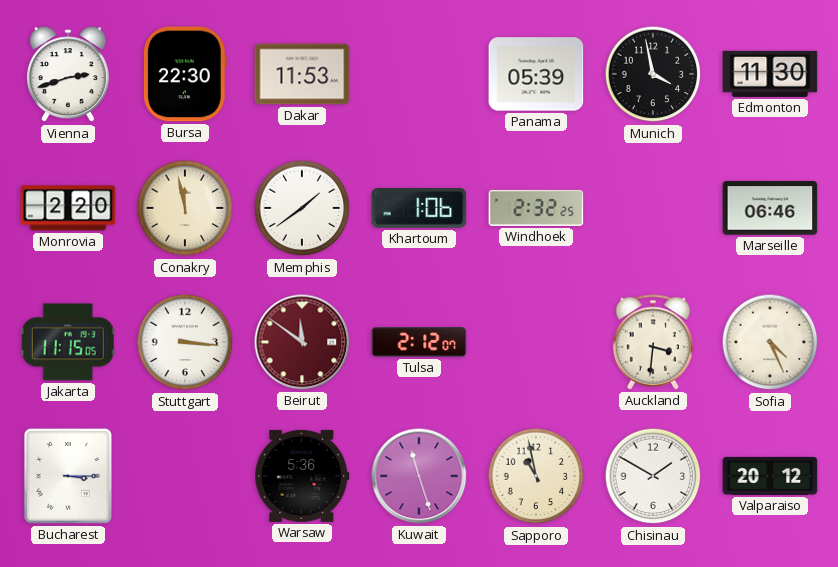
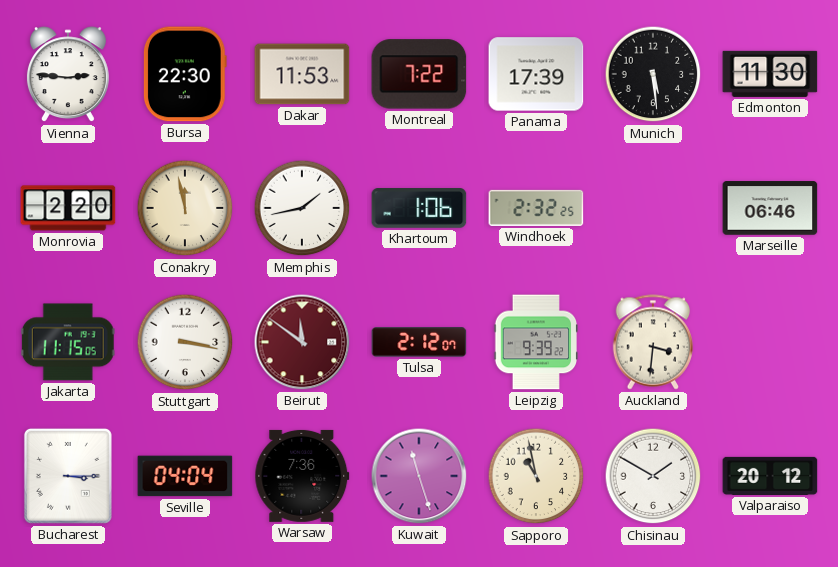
Vienna: 2:42 -> 2:46
Montreal: none -> 7:22
Panama: 05:39 -> 17:39
Munich: 3:58 -> 5:29
Memphis: 1:39 -> 1:43
Stuttgart: 3:16 -> 3:17
Leipzig: none -> 9:39
Sofia: 4:26 -> none
Seville: none -> 04:04
Warsaw: 5:36 -> 7:36
